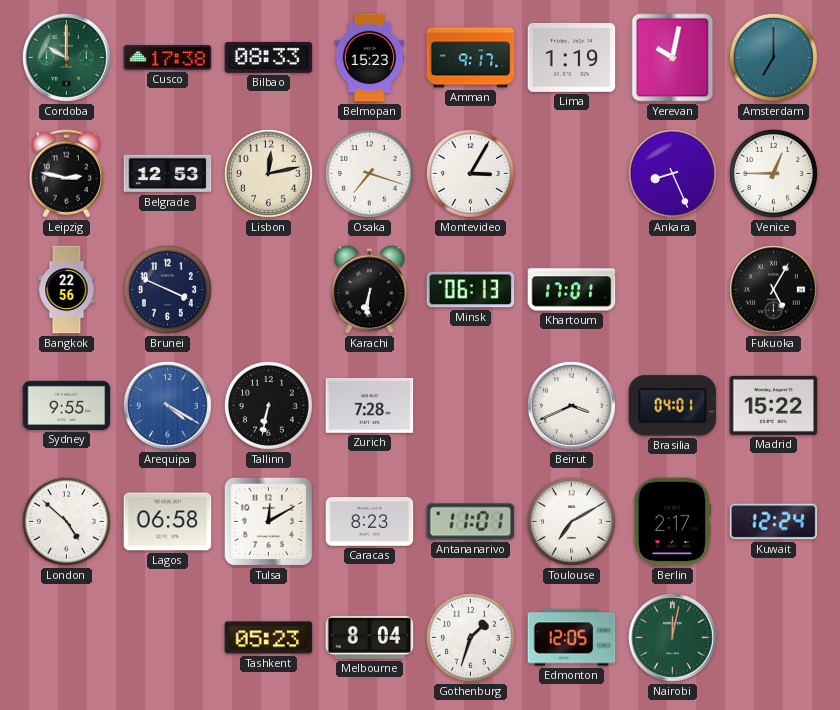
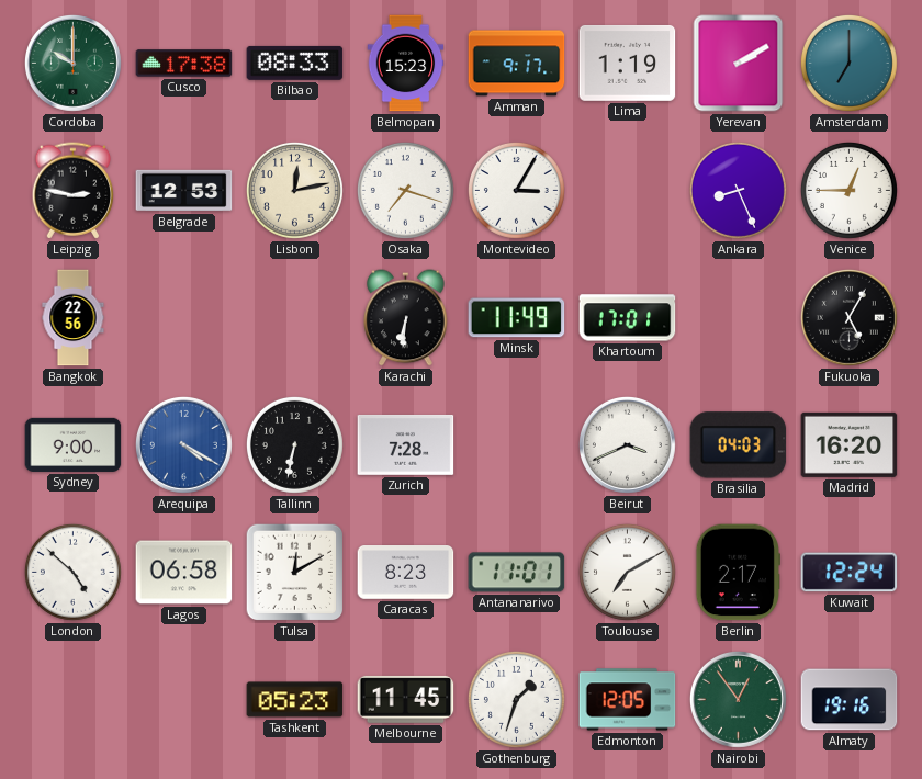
Yerevan: 10:02 -> 2:10
Brunei: 3:49 -> none
Minsk: 06:13 -> 11:49
Sydney: 9:55 -> 9:00
Brasilia: 04:01 -> 04:03
Madrid: 15:22 -> 16:20
Melbourne: 8:04 -> 11:45
Nairobi: 12:02 -> 12:54
Almaty: none -> 19:16
